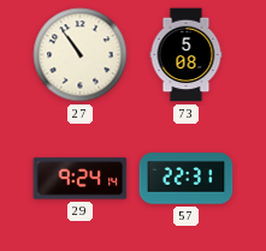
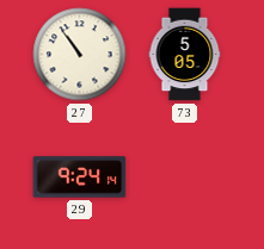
73: 5:08 -> 5:05
57: 22:31 -> none
